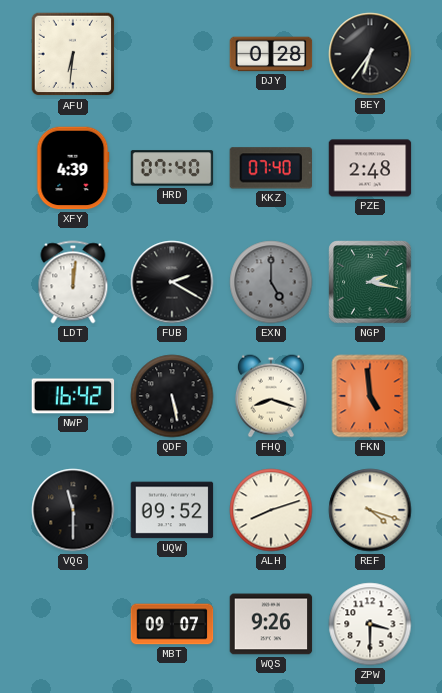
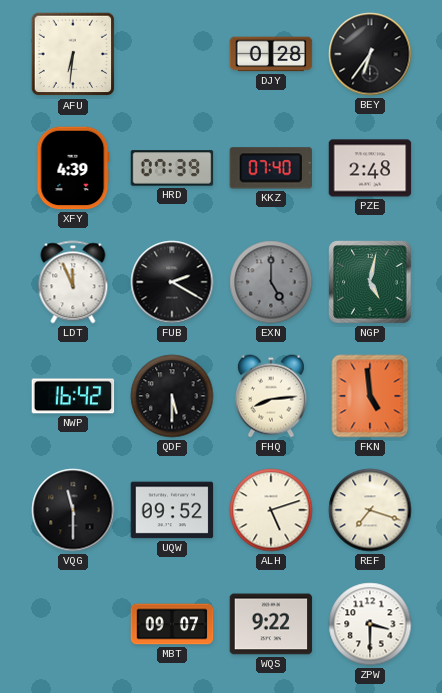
HRD: 07:40 -> 07:39
LDT: 12:01 -> 11:56
NGP: 2:17 -> 5:02
QDF: 5:28 -> 5:30
FHQ: 8:18 -> 8:14
ALH: 8:12 -> 5:12
REF: 4:18 -> 7:18
WQS: 9:26 -> 9:22
